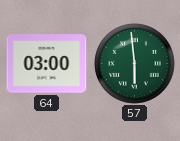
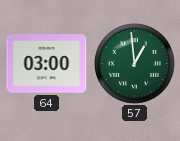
57: 5:59 -> 12:59
